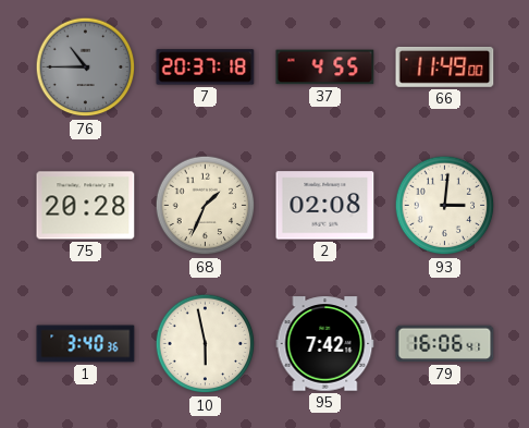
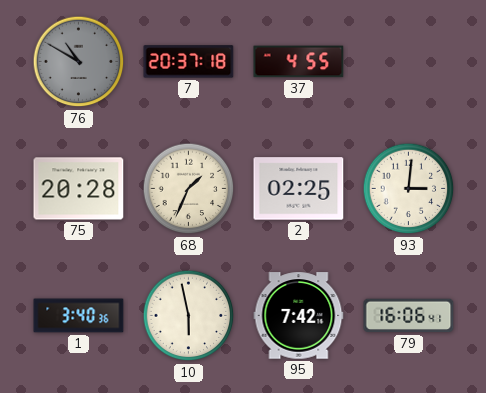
76: 10:45 -> 10:50
66: 11:49 -> none
2: 02:08 -> 02:25
